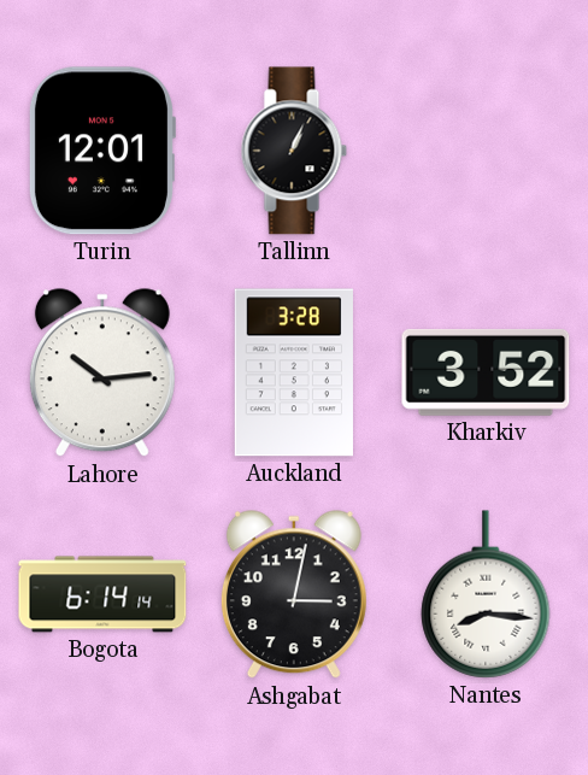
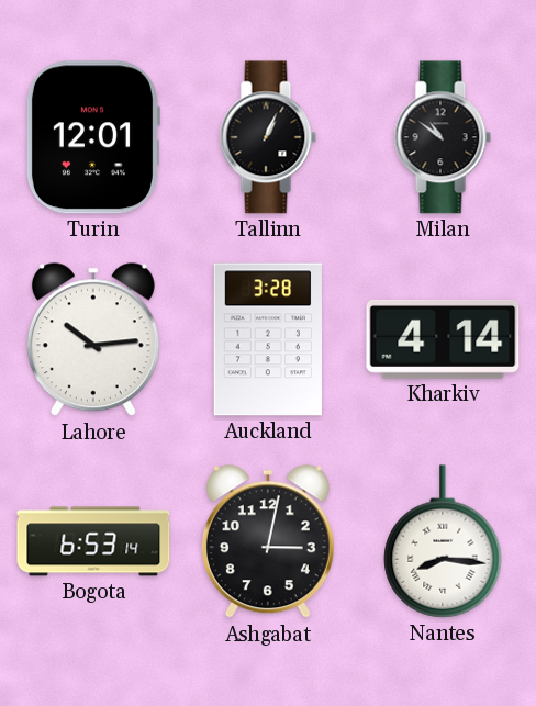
Milan: none -> 10:51
Kharkiv: 3:52 -> 4:14
Bogota: 6:14 -> 6:53
